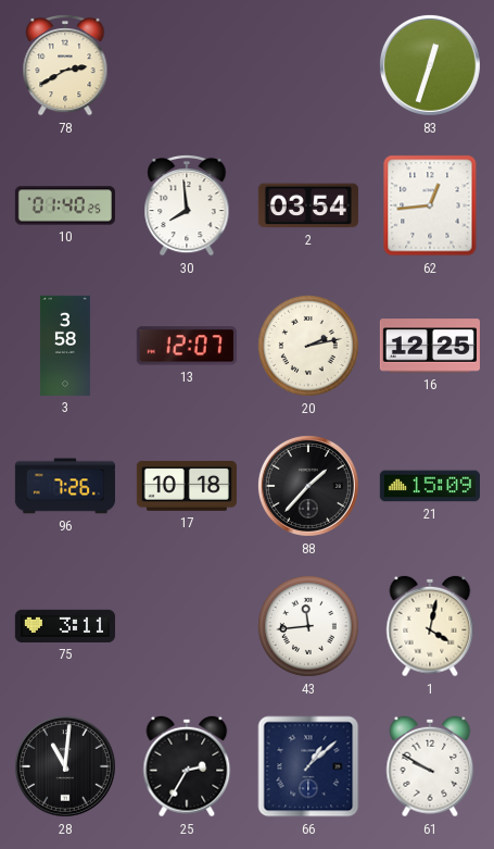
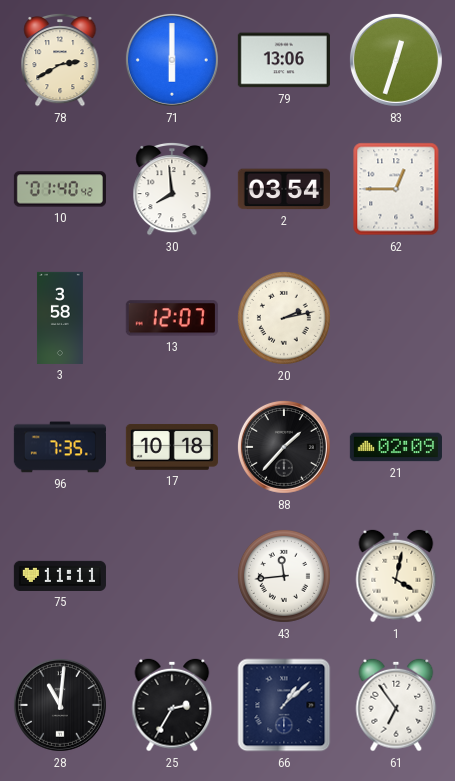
71: none -> 6:00
79: none -> 13:06
10: 01:40:25 -> 01:40:42
62: 12:44 -> 12:45
16: 12:25 -> none
96: 7:26 -> 7:35
21: 15:09 -> 02:09
75: 3:11 -> 11:11
61: 9:50 -> 6:54
